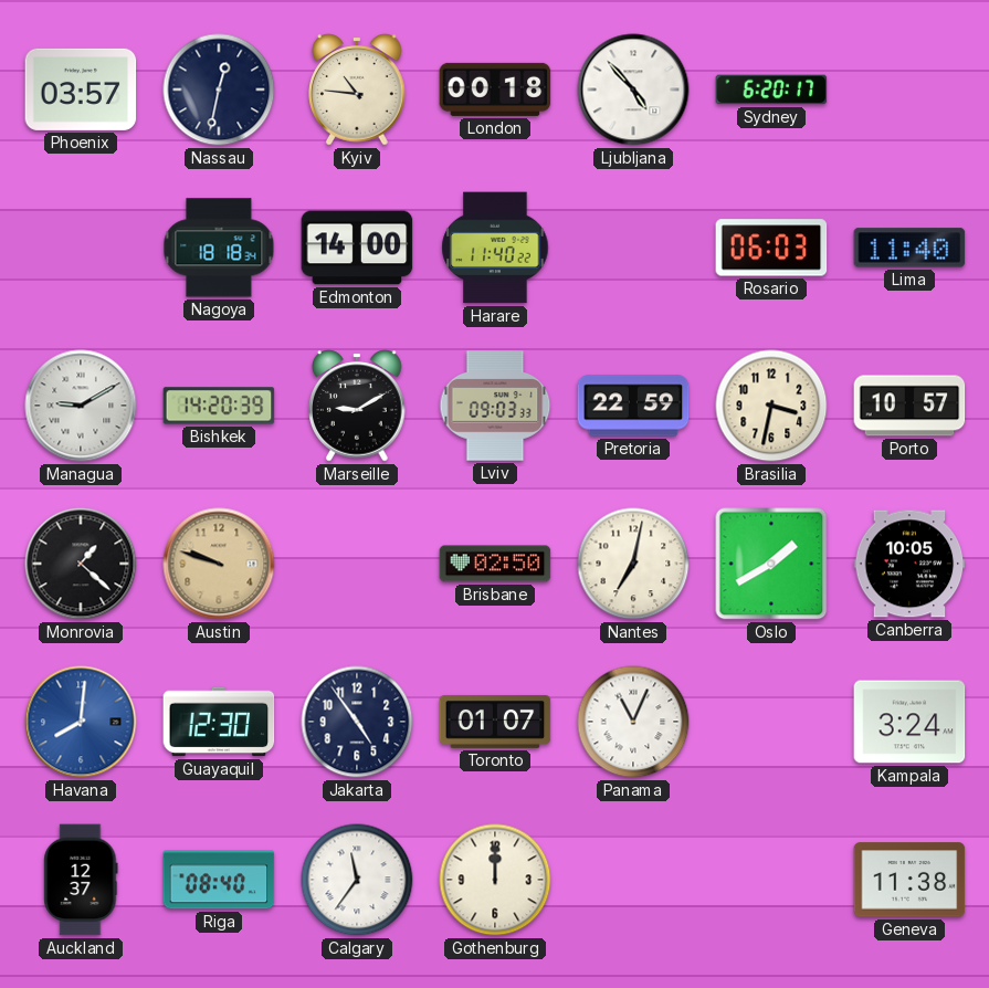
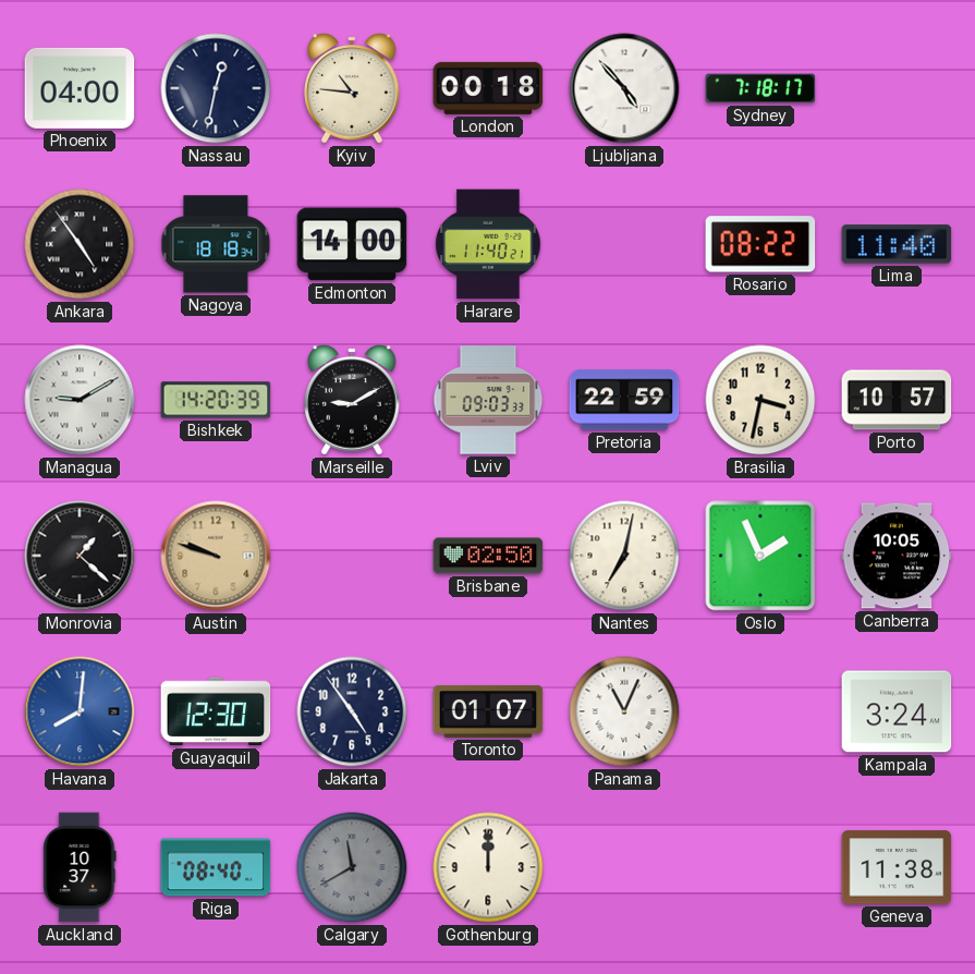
Phoenix: 03:57 -> 04:00
Sydney: 6:20 -> 7:18
Ankara: none -> 4:54
Harare: 11:40:22 -> 11:40:21
Rosario: 06:03 -> 08:22
Oslo: 1:40 -> 1:56
Auckland: 12:37 -> 10:37
Calgary: 11:36 -> 11:40
Calgary dial: white -> grey
